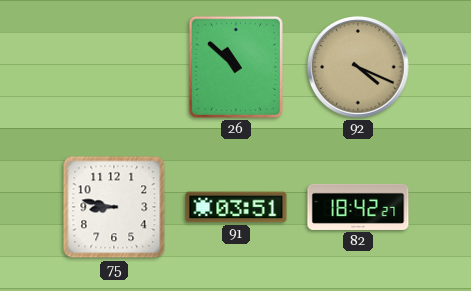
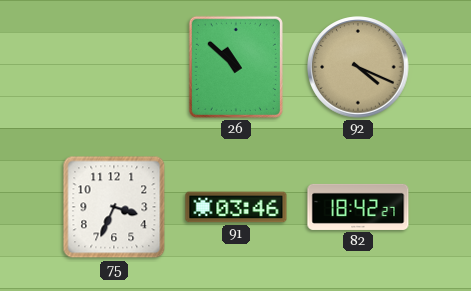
75: 8:47 -> 3:34
91: 03:51 -> 03:46
